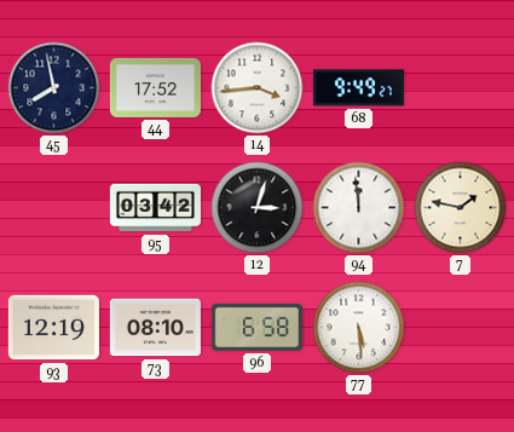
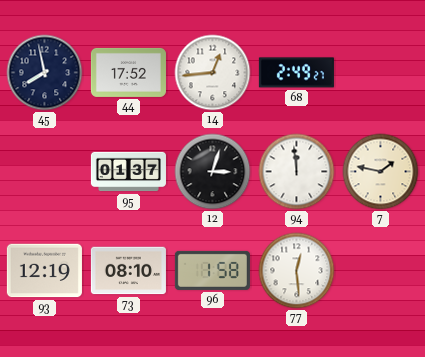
14: 3:44 -> 12:44
68: 9:49 -> 2:49
95: 03:42 -> 01:37
96: 6:58 -> 1:58
77: 5:29 -> 12:29
